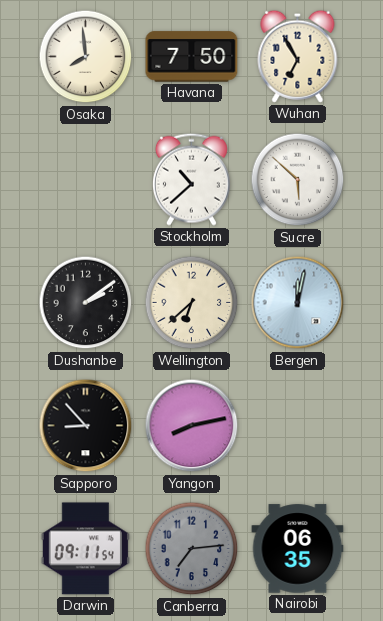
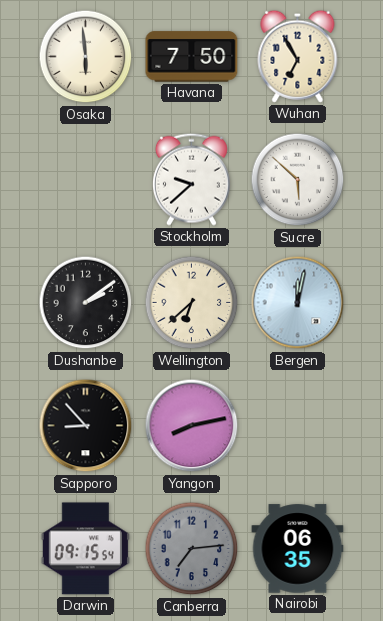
Osaka: 7:59 -> 5:59
Stockholm: 10:38 -> 9:38
Darwin: 09:11 -> 09:15
